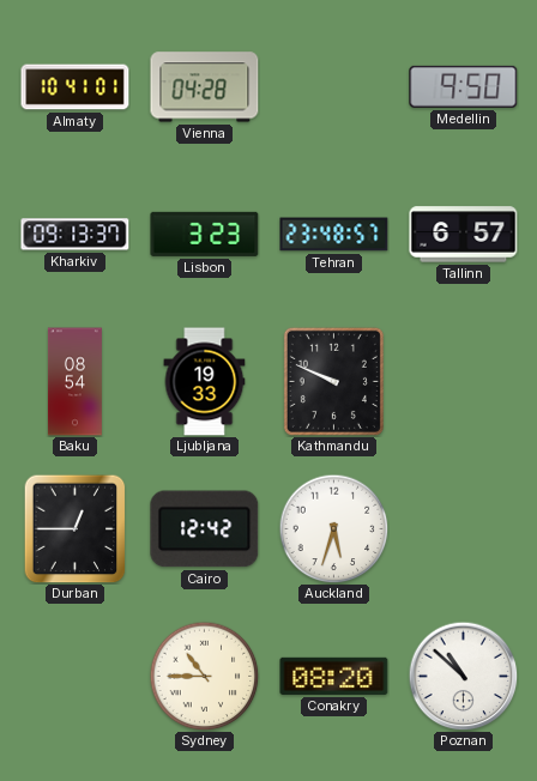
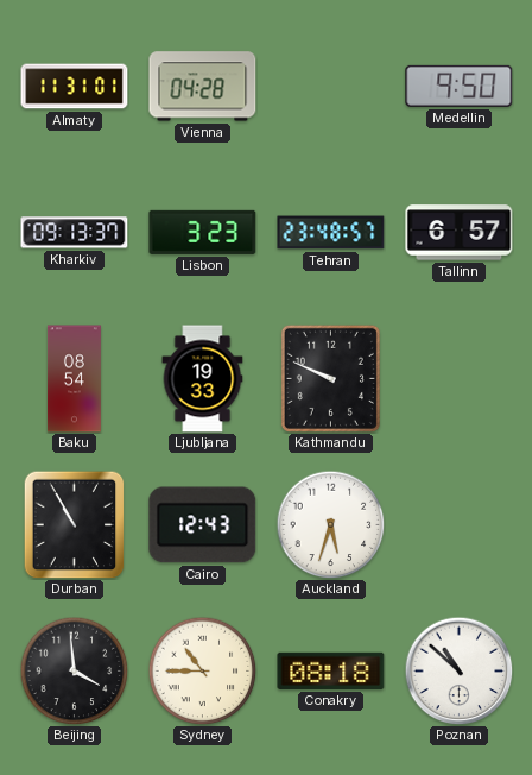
Almaty: 10:41 -> 11:31
Durban: 12:45 -> 10:55
Cairo: 12:42 -> 12:43
Beijing: none -> 3:59
Conakry: 08:20 -> 08:18
